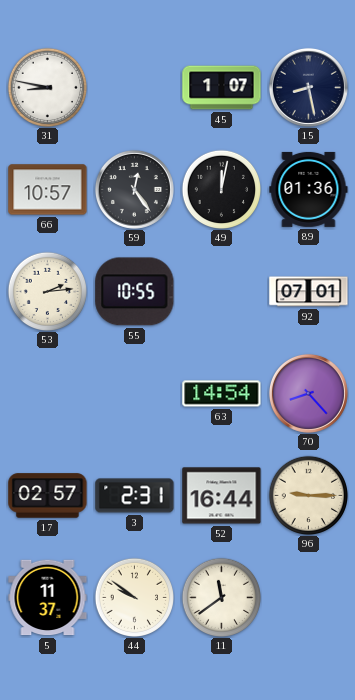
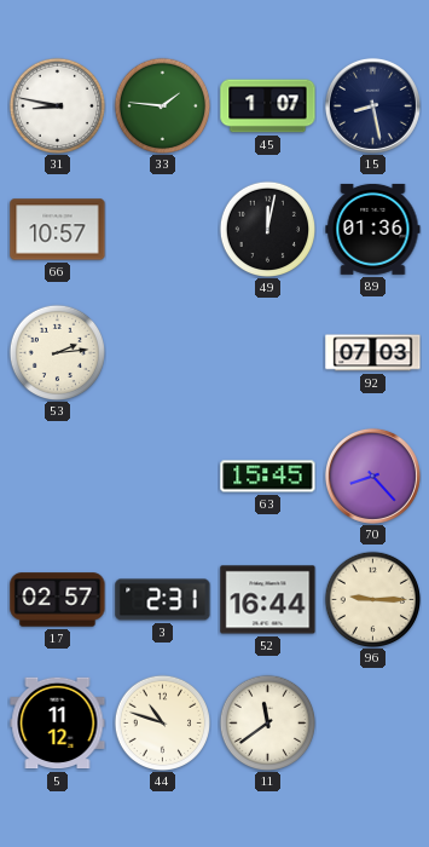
33: none -> 1:46
59: 12:24 -> none
55: 10:55 -> none
92: 07:01 -> 07:03
63: 14:54 -> 15:45
5: 11:37 -> 11:12
44: 9:51 -> 10:48
